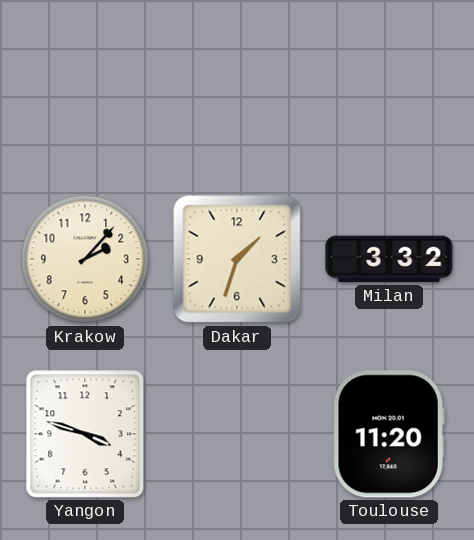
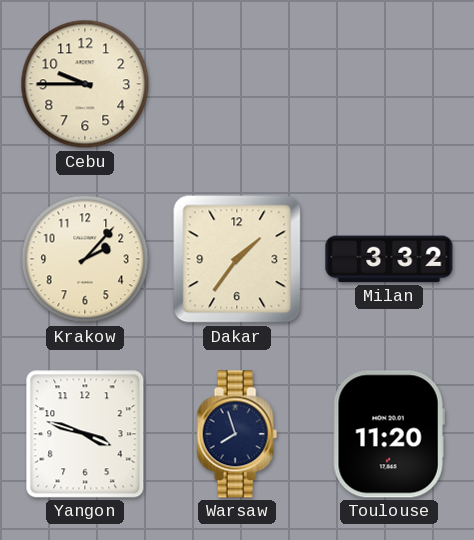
Cebu: none -> 9:45
Dakar: 1:33 -> 1:36
Warsaw: none -> 7:57
